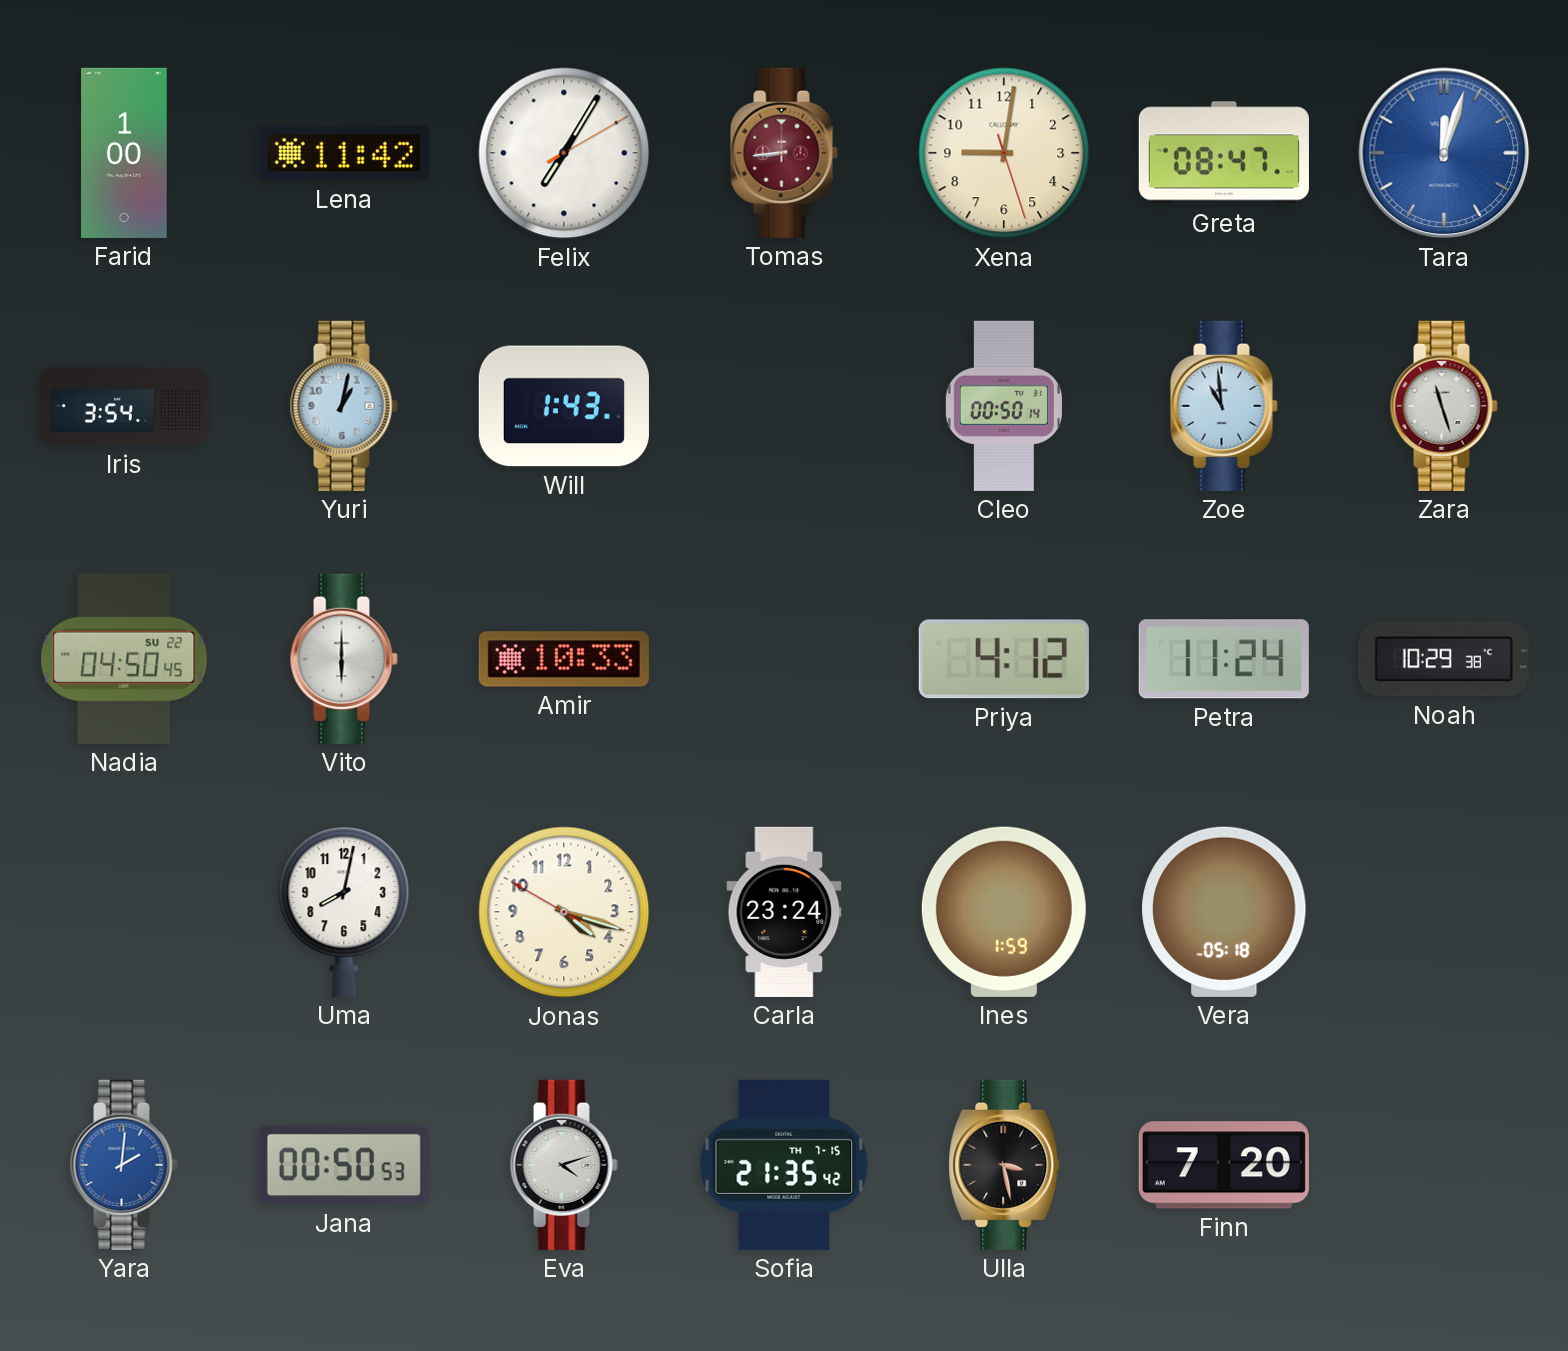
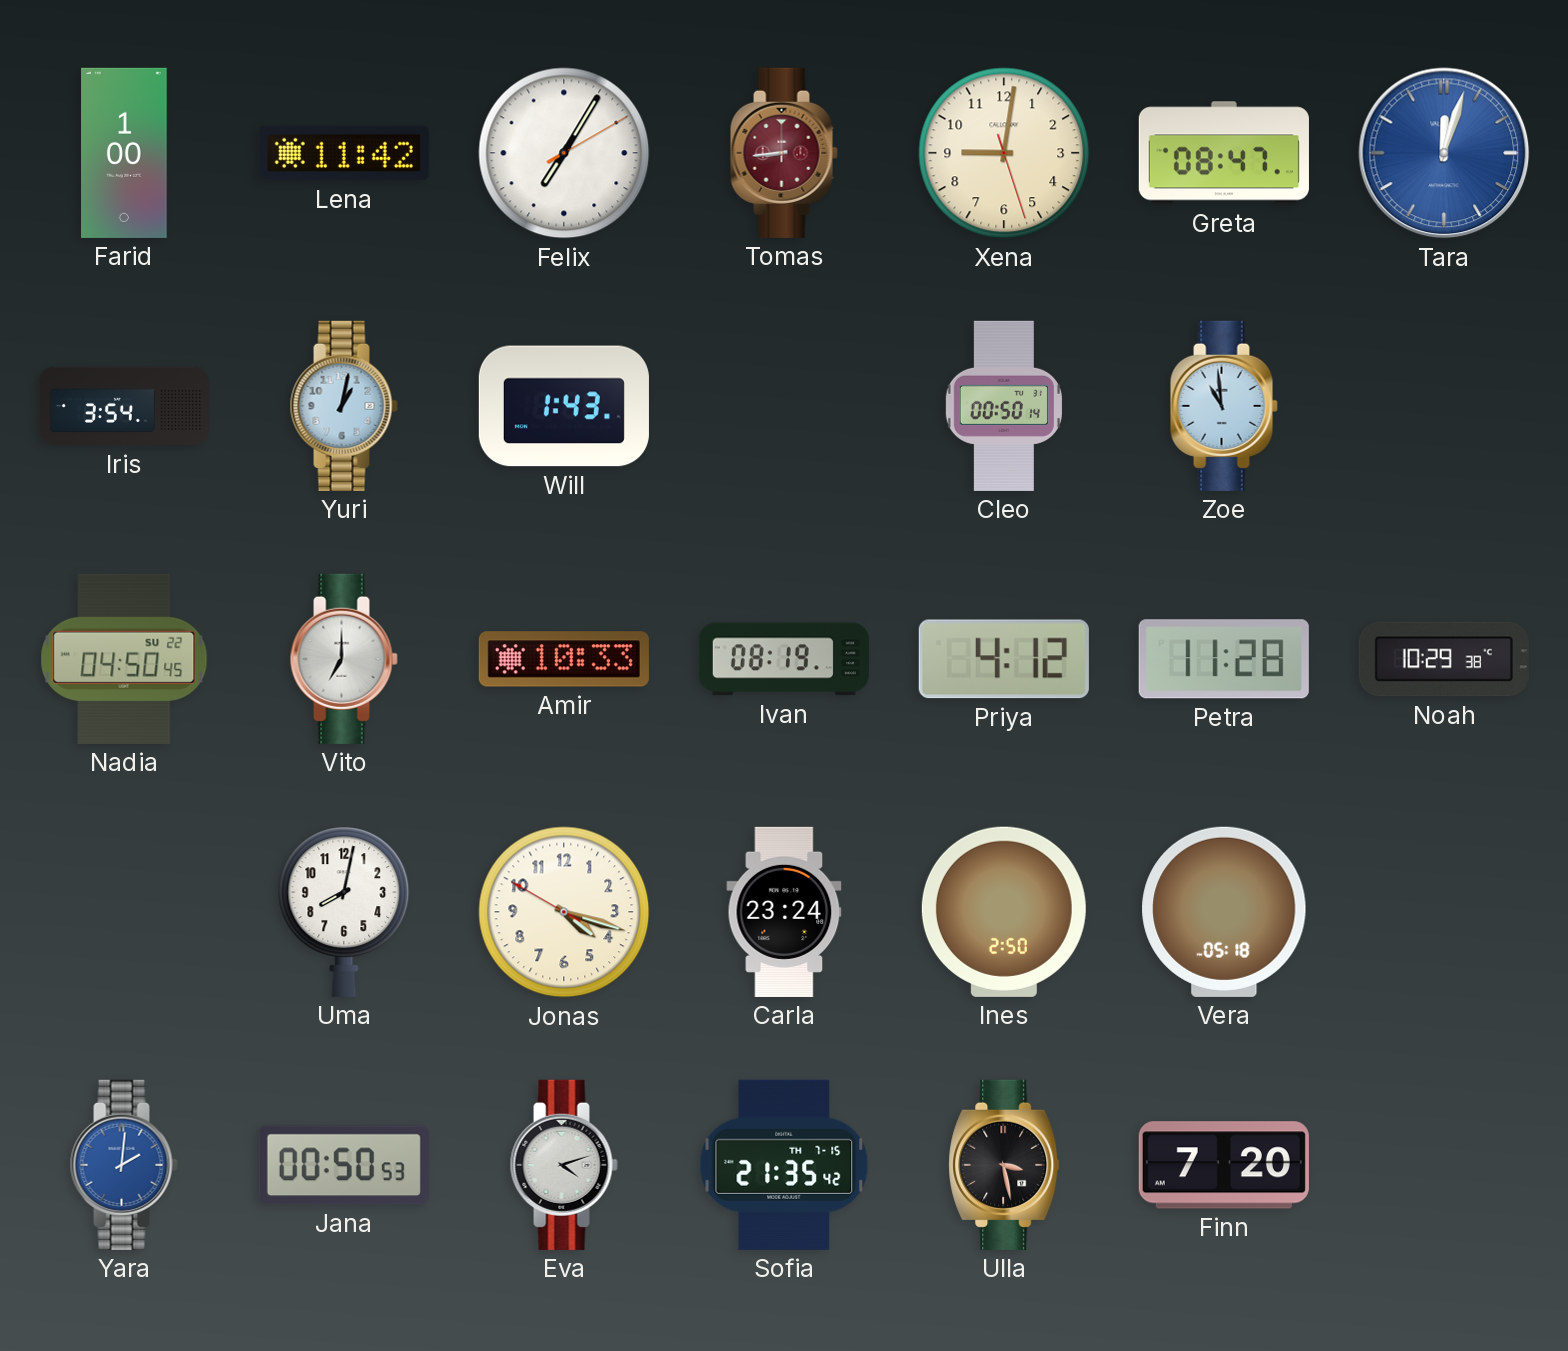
Zara: 11:27 -> none
Vito: 6:00 -> 7:00
Ivan: none -> 08:19
Petra: 11:24 -> 11:28
Ines: 1:59 -> 2:50
